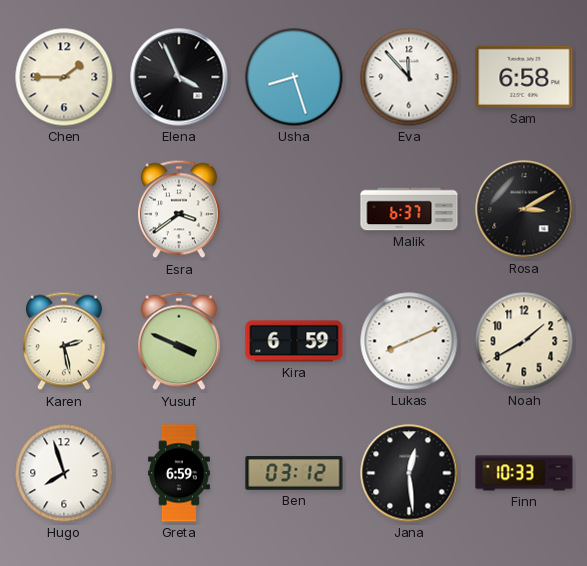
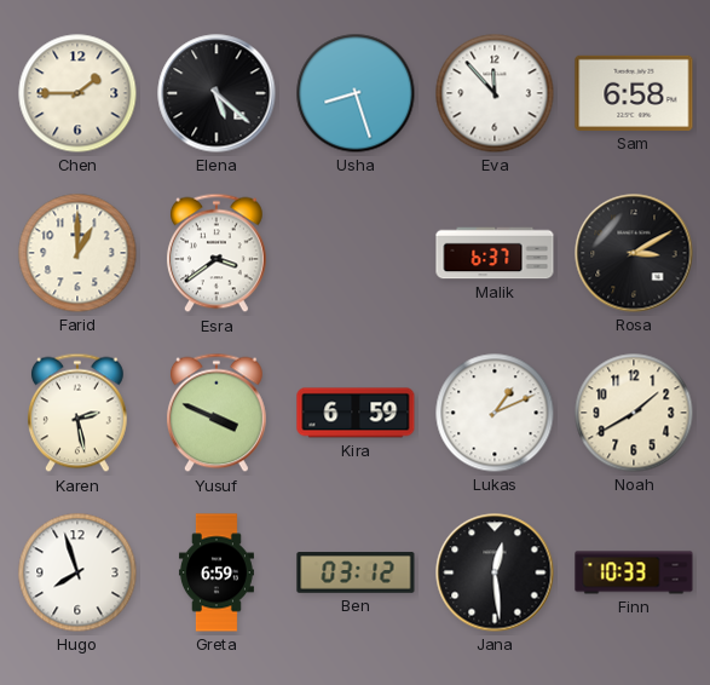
Elena: 3:56 -> 5:22
Farid: none -> 1:00
Lukas: 8:11 -> 1:11
